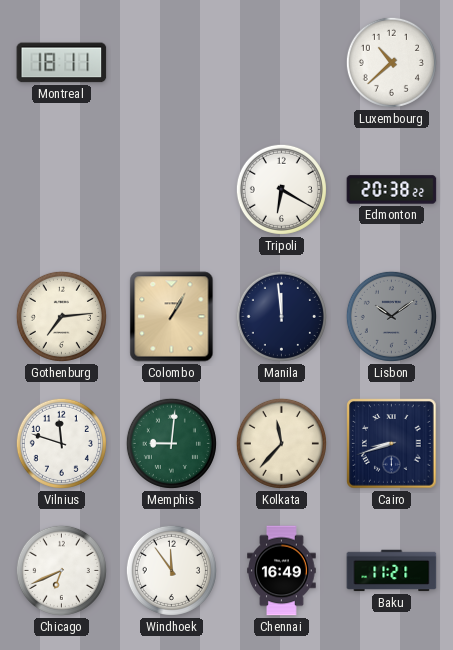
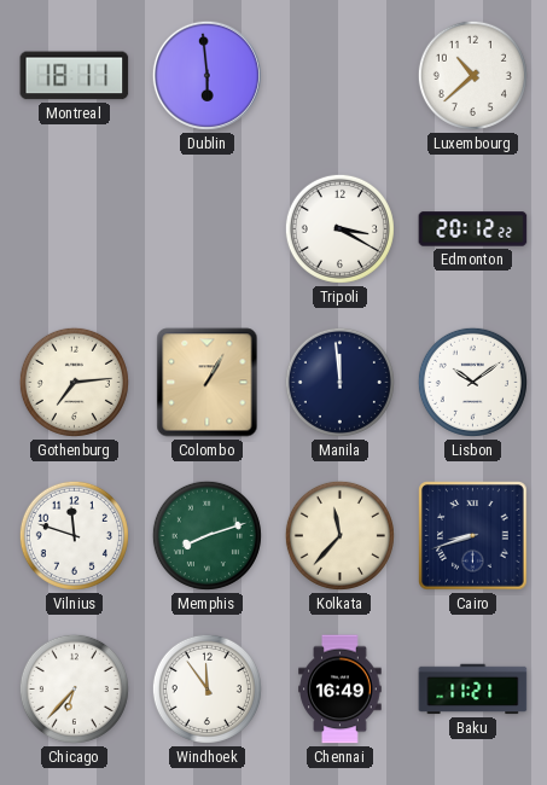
Dublin: none -> 5:59
Tripoli: 6:20 -> 3:20
Edmonton: 20:38 -> 20:12
Lisbon dial: grey -> white
Memphis: 9:01 -> 8:12
Chicago: 6:41 -> 6:37
